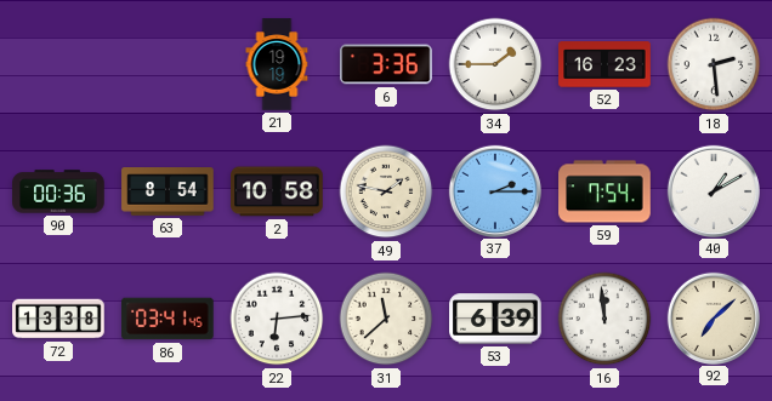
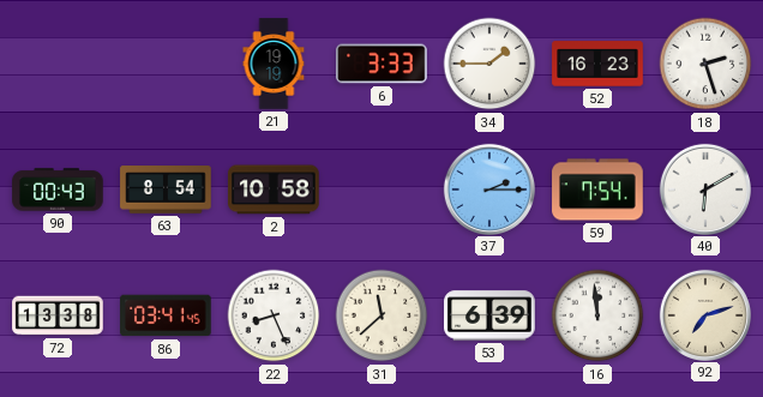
6: 3:36 -> 3:33
18: 2:29 -> 2:27
90: 00:36 -> 00:43
49: 1:47 -> none
40: 1:10 -> 6:10
22: 6:14 -> 8:26
92: 7:08 -> 7:12
